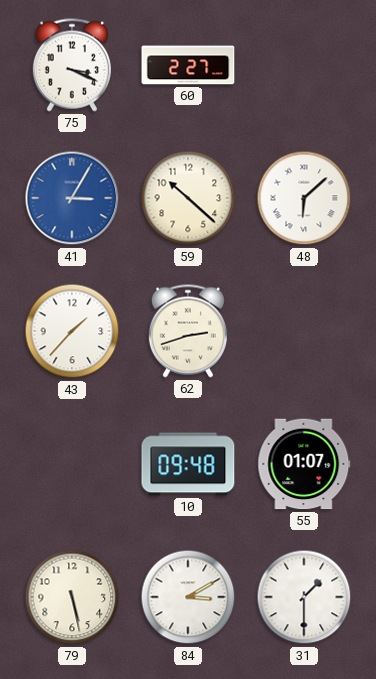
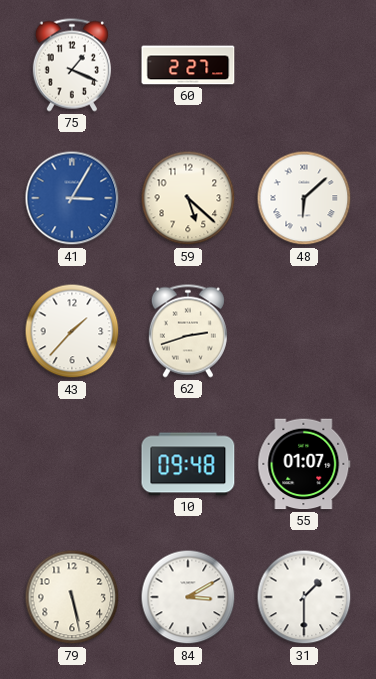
75: 3:19 -> 1:19
59: 10:22 -> 5:22
